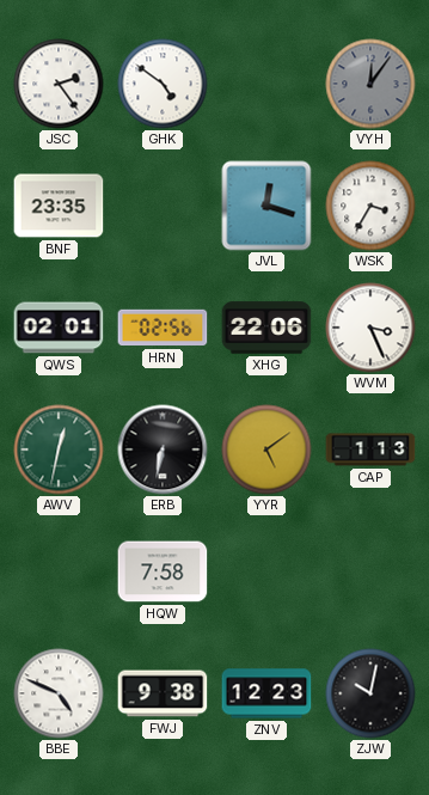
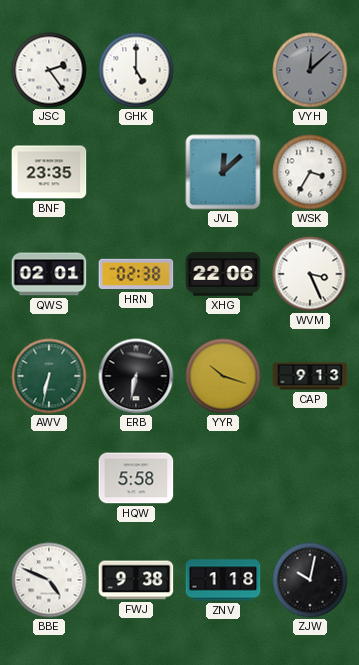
GHK: 4:51 -> 5:00
VYH: 12:06 -> 12:08
JVL: 12:18 -> 12:08
HRN: 02:56 -> 02:38
AWV: 12:32 -> 6:32
YYR: 5:09 -> 10:18
CAP: 1:13 -> 9:13
HQW: 7:58 -> 5:58
ZNV: 12:23 -> 1:18
